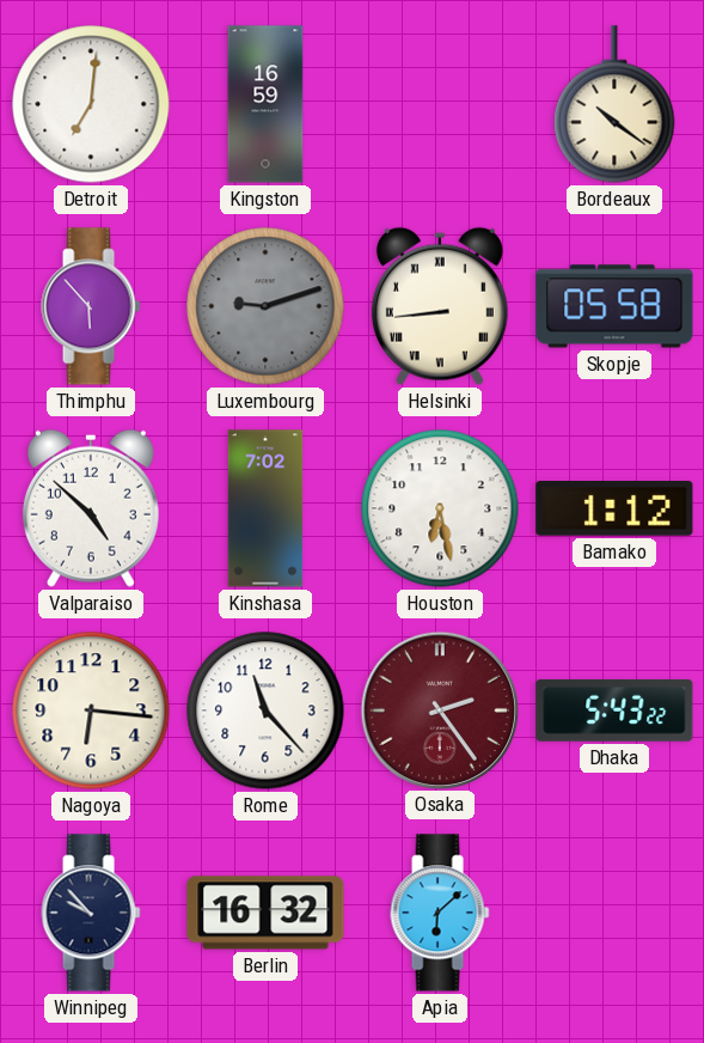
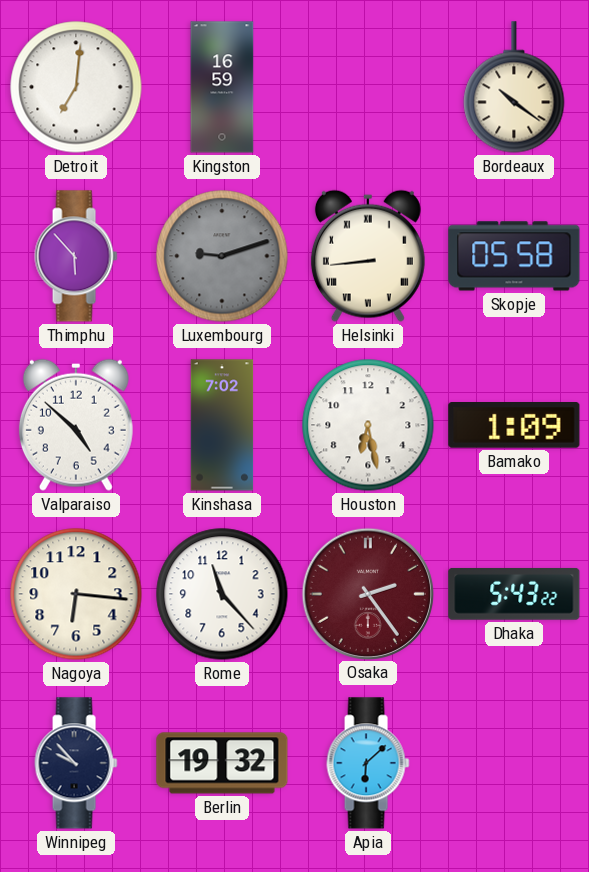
Bamako: 1:12 -> 1:09
Berlin: 16:32 -> 19:32
